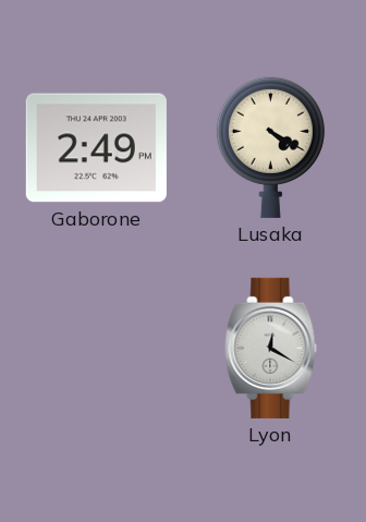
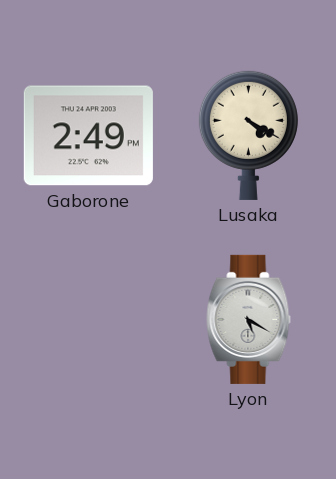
Lyon: 12:20 -> 5:20
